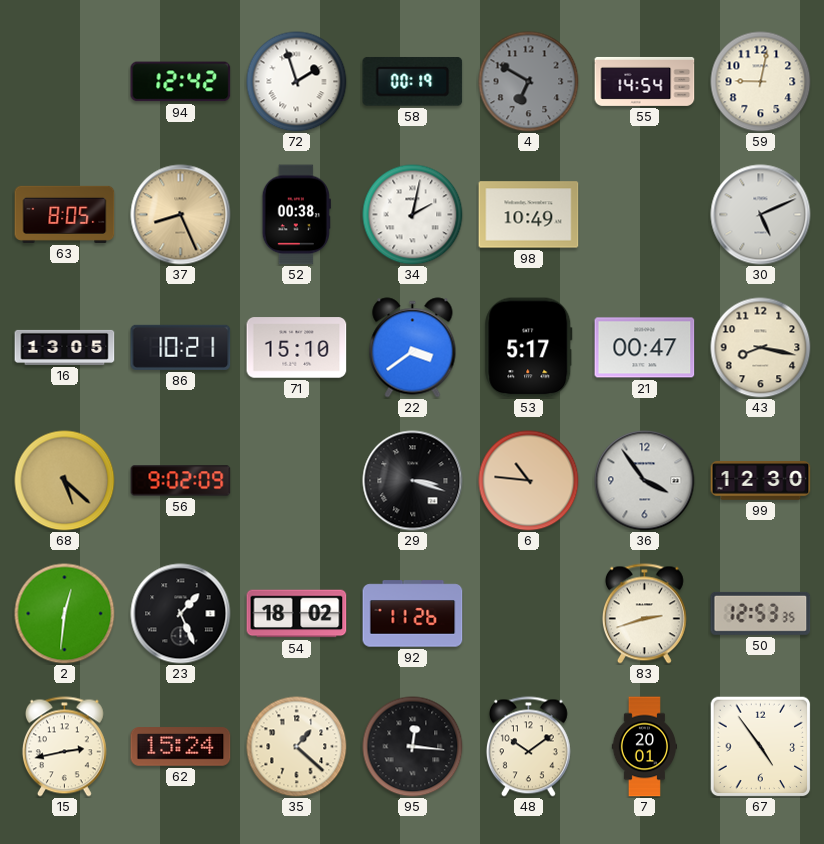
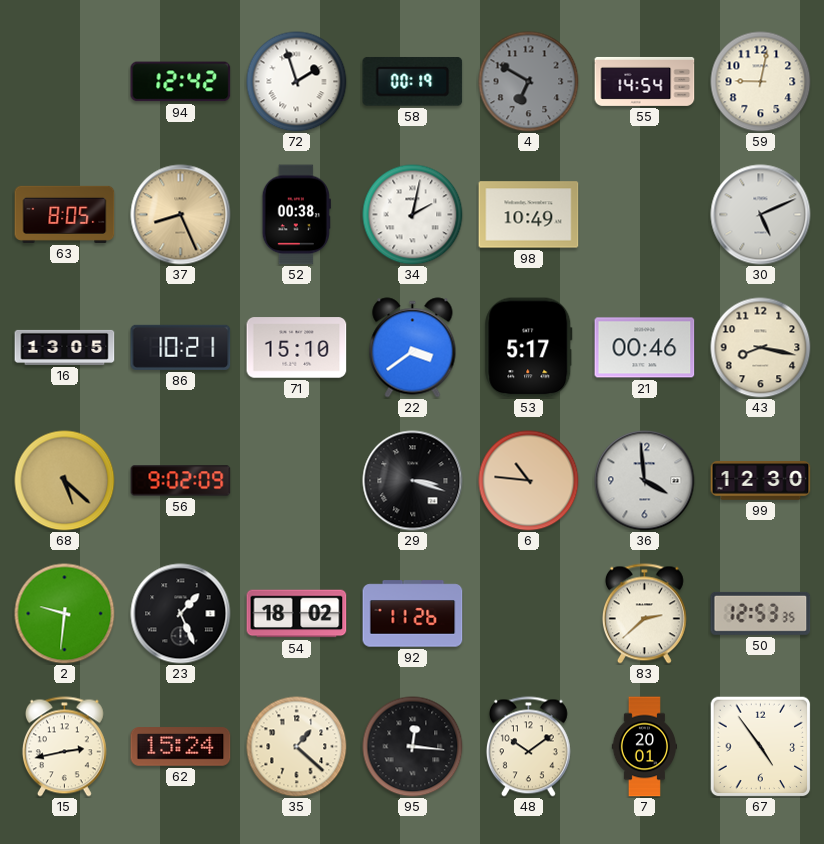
21: 00:47 -> 00:46
36: 3:54 -> 3:59
2: 12:31 -> 9:31
83: 2:42 -> 2:38
